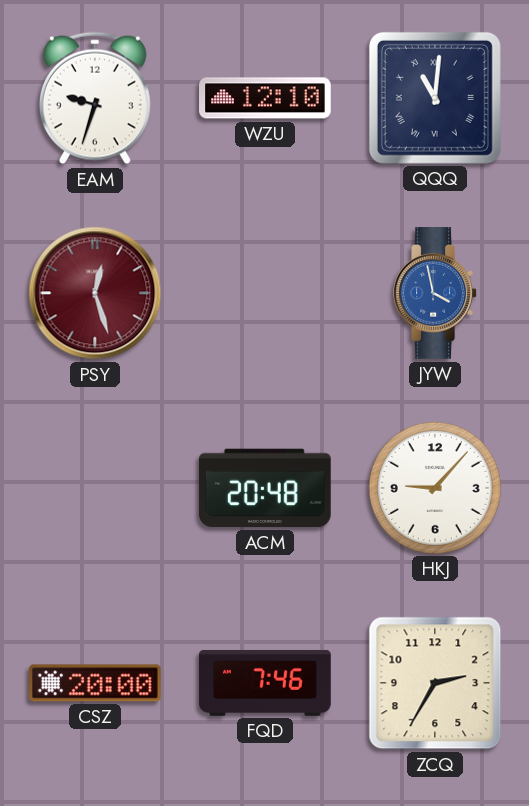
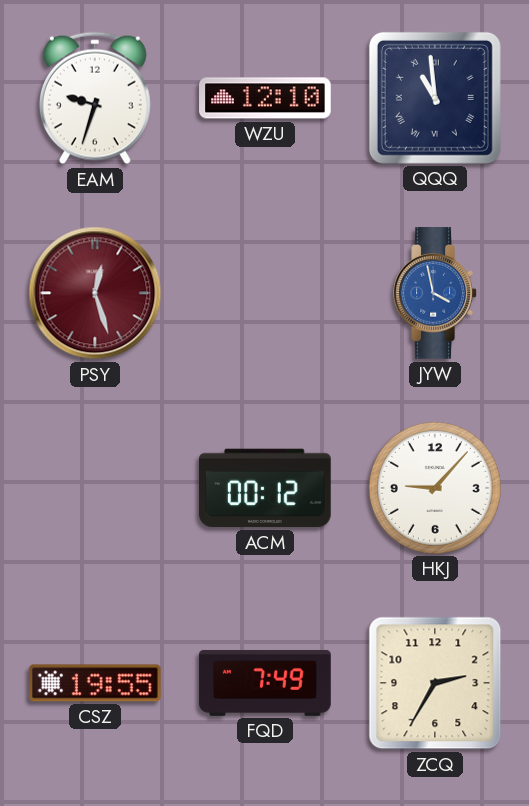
QQQ: 11:01 -> 10:59
ACM: 20:48 -> 00:12
CSZ: 20:00 -> 19:55
FQD: 7:46 -> 7:49
